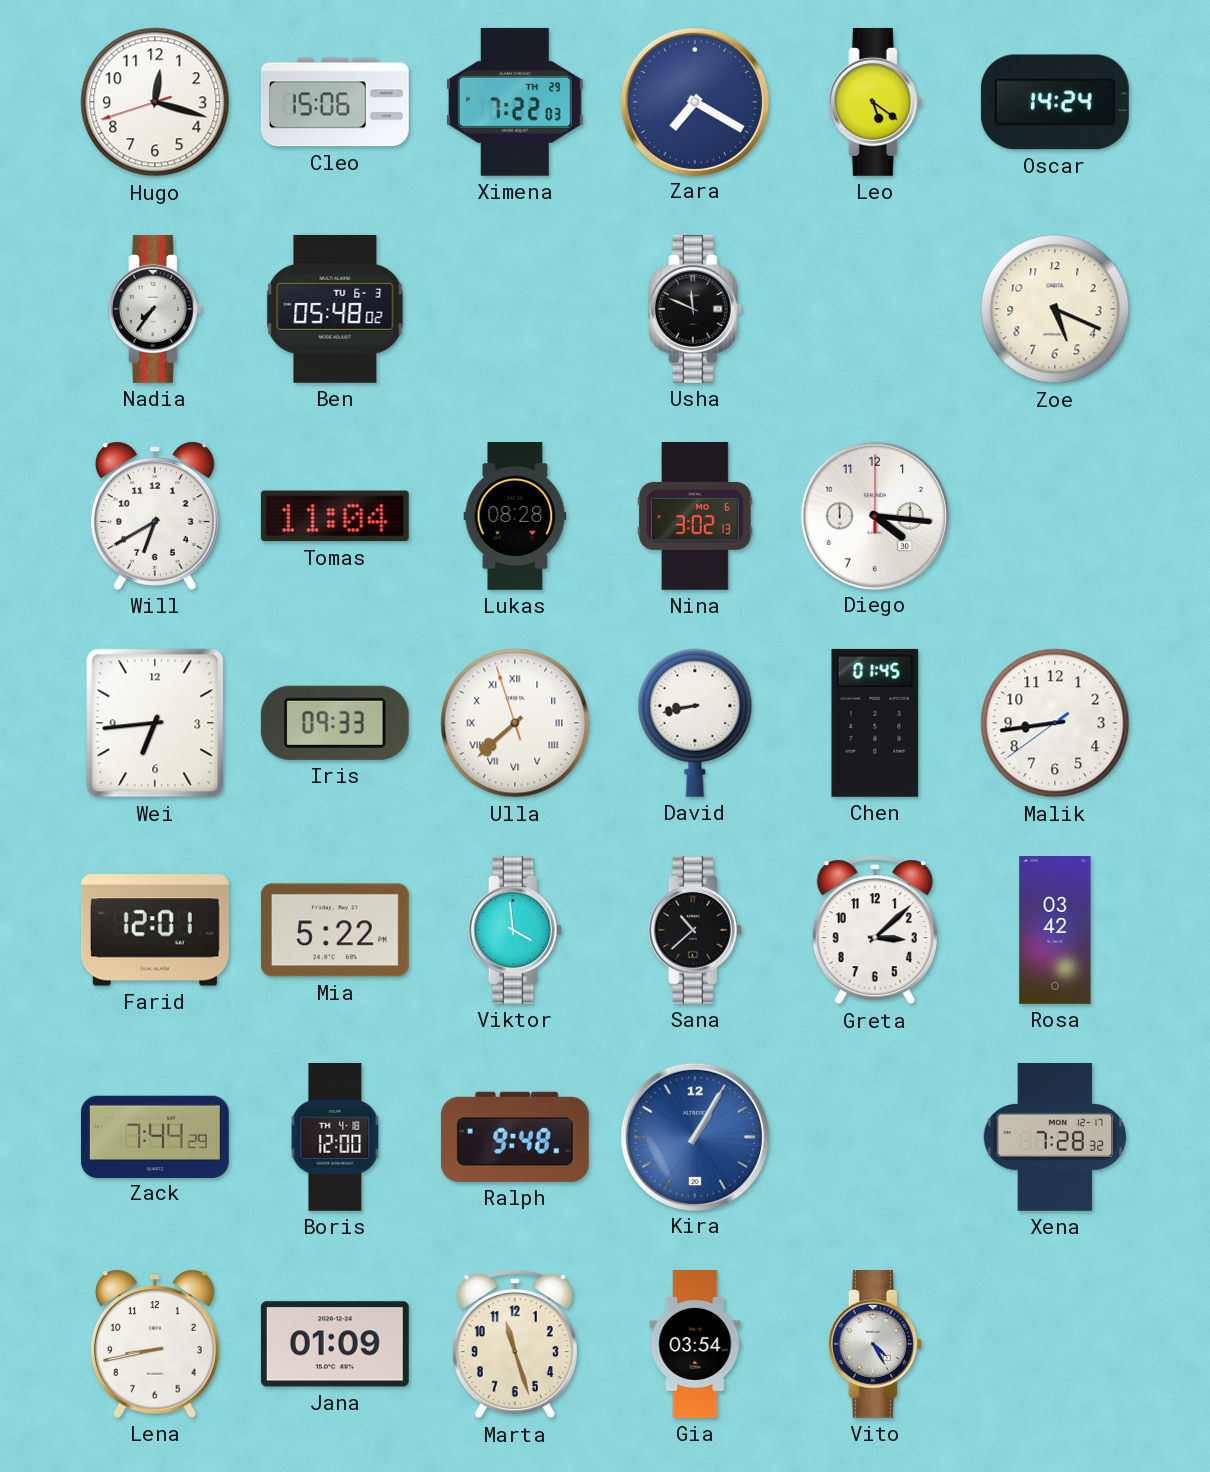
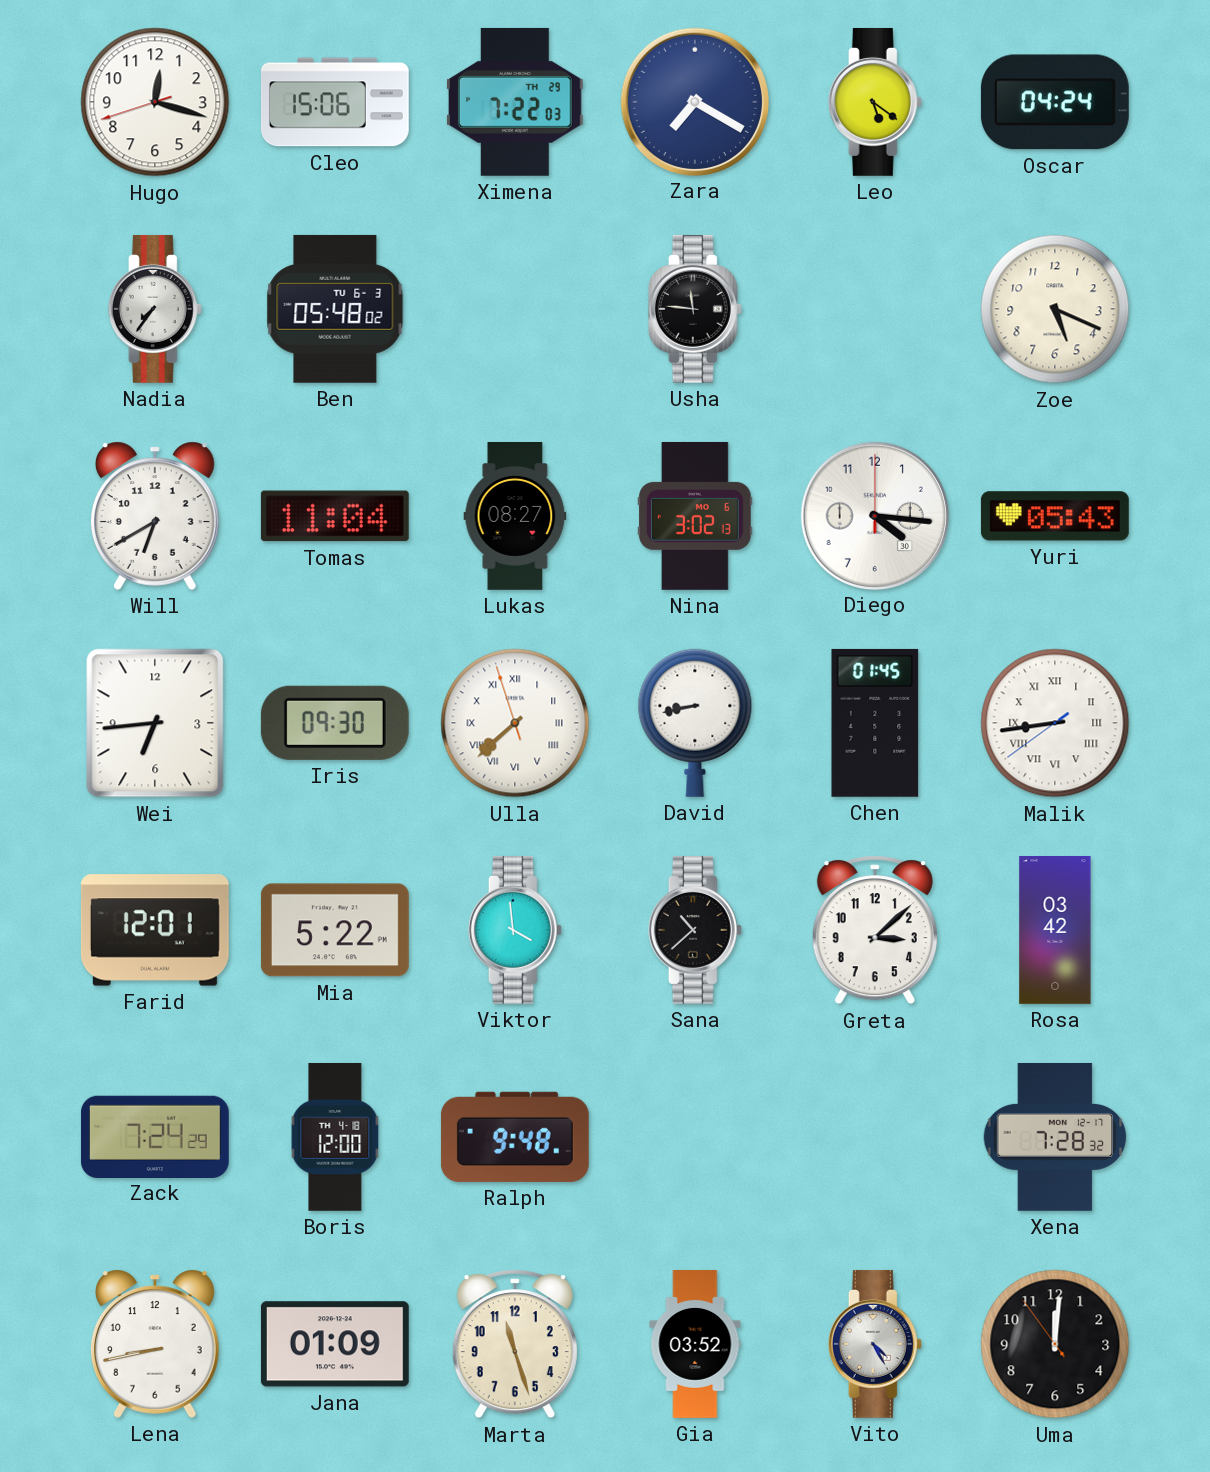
Oscar: 14:24 -> 04:24
Usha: 11:49 -> 11:46
Lukas: 08:28 -> 08:27
Yuri: none -> 05:43
Iris: 09:33 -> 09:30
Malik numerals: Arabic -> Roman
Zack: 7:44 -> 7:24
Kira: 1:05 -> none
Gia: 03:54 -> 03:52
Uma: none -> 12:00
